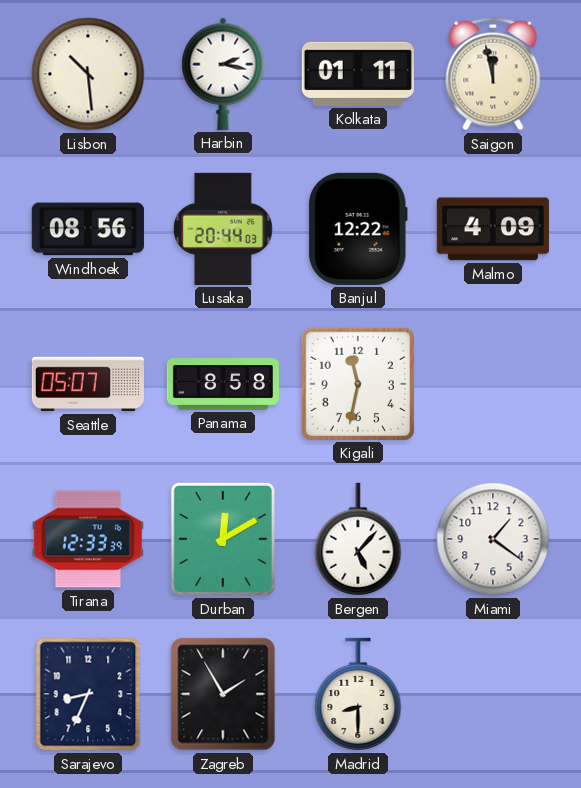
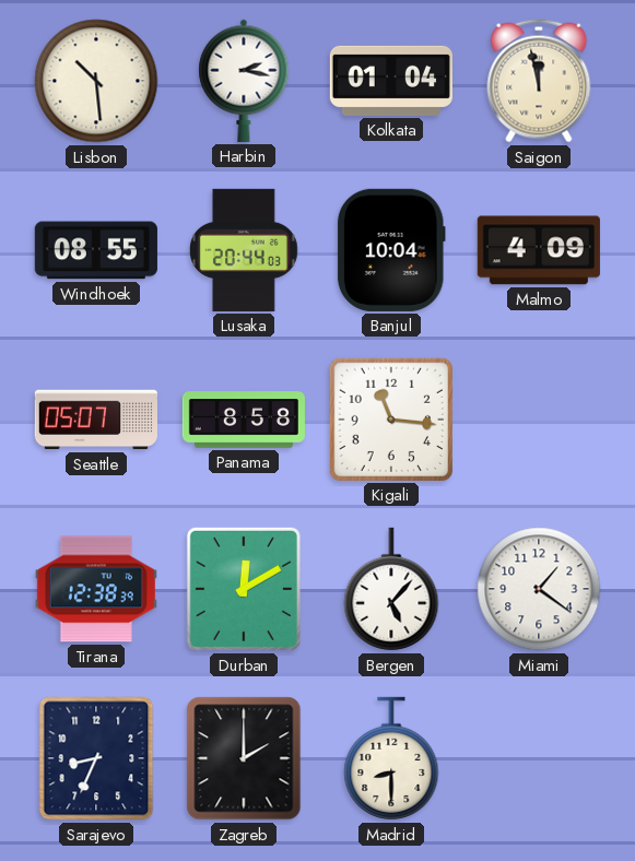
Kolkata: 01:11 -> 01:04
Windhoek: 08:56 -> 08:55
Banjul: 12:22 -> 10:04
Kigali: 11:32 -> 11:16
Tirana: 12:33 -> 12:38
Zagreb: 1:55 -> 2:00
